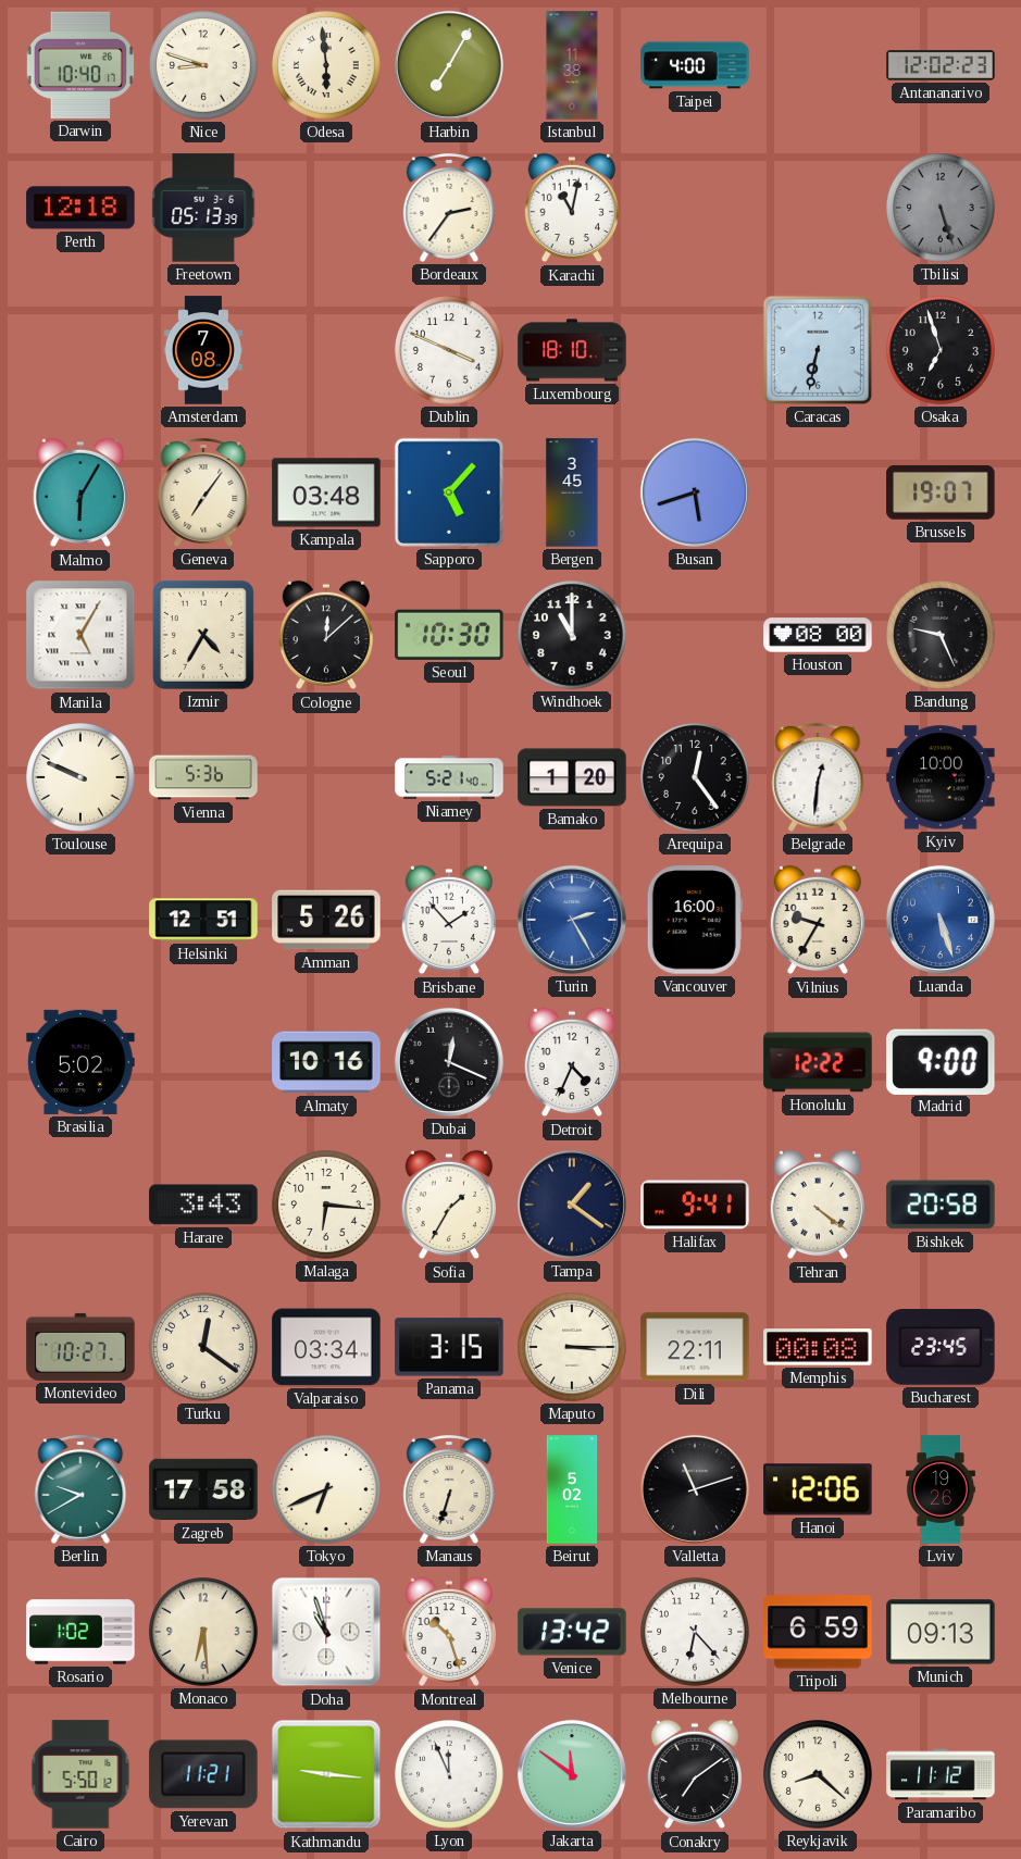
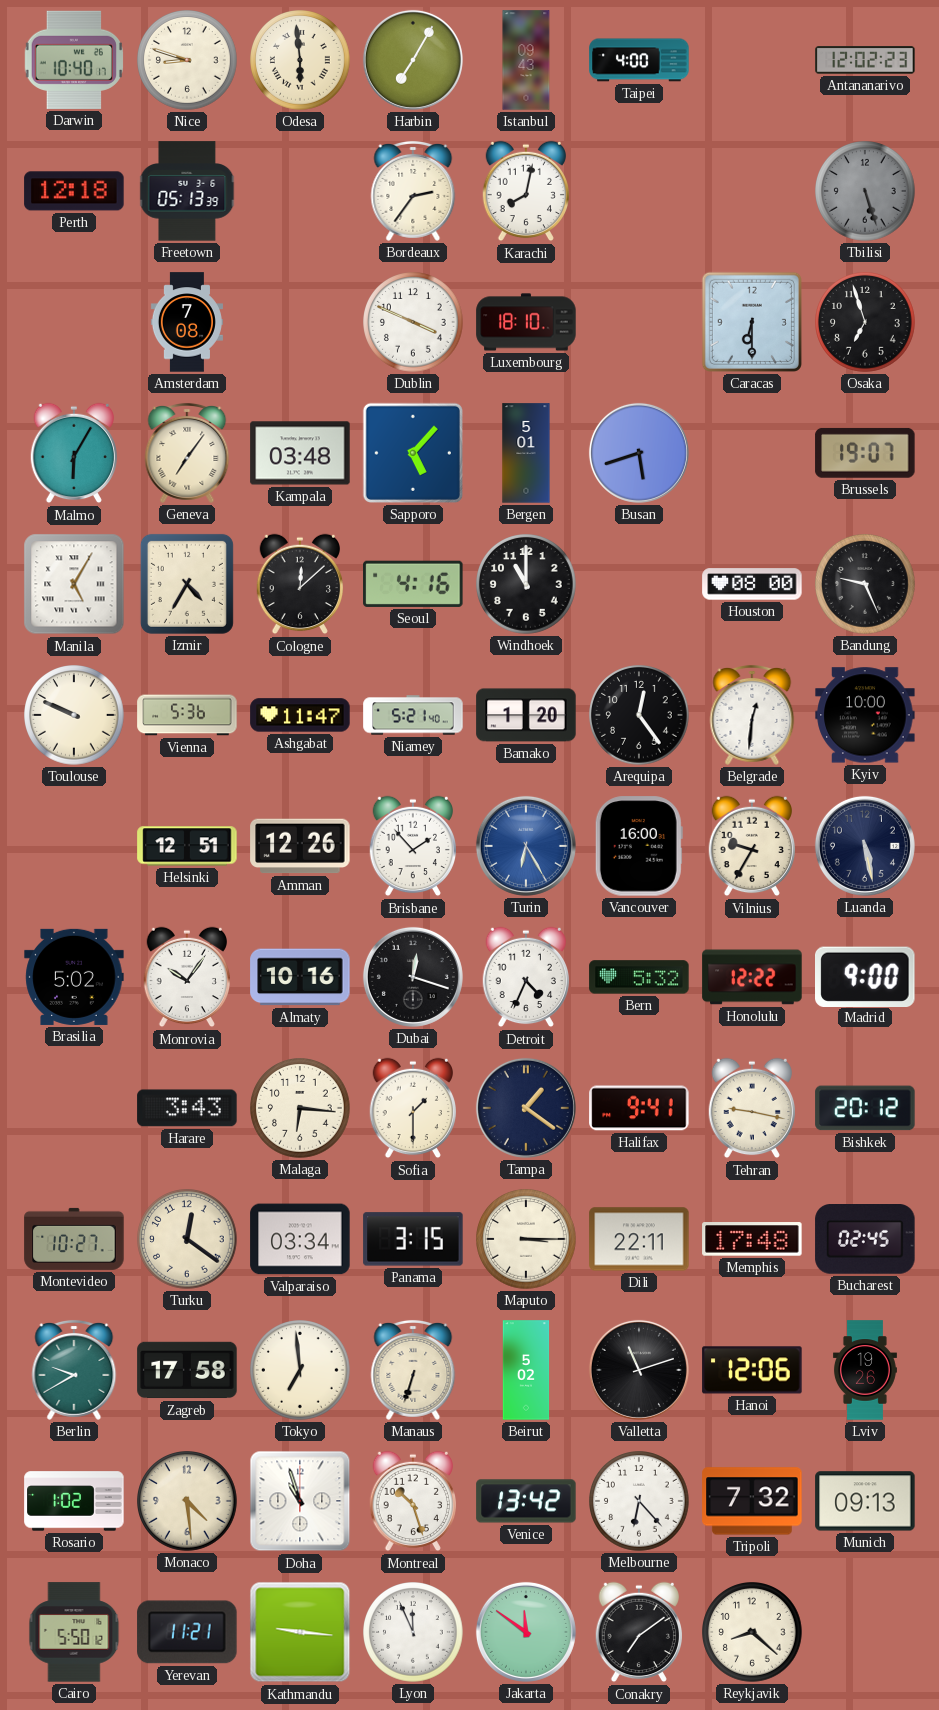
Istanbul: 11:38 -> 09:43
Karachi: 11:02 -> 8:02
Caracas: 6:32 -> 6:30
Bergen: 3:45 -> 5:01
Seoul: 10:30 -> 4:16
Ashgabat: none -> 11:47
Amman: 5:26 -> 12:26
Turin: 2:25 -> 6:25
Luanda: 5:27 -> 5:28
Luanda dial: blue -> navy
Monrovia: none -> 10:06
Dubai: 12:19 -> 12:18
Bern: none -> 5:32
Sofia: 1:35 -> 1:30
Tehran: 4:21 -> 9:17
Bishkek: 20:58 -> 20:12
Memphis: 00:08 -> 17:48
Bucharest: 23:45 -> 02:45
Tokyo: 6:41 -> 6:59
Monaco: 6:29 -> 4:29
Tripoli: 6:59 -> 7:32
Paramaribo: 11:12 -> none
